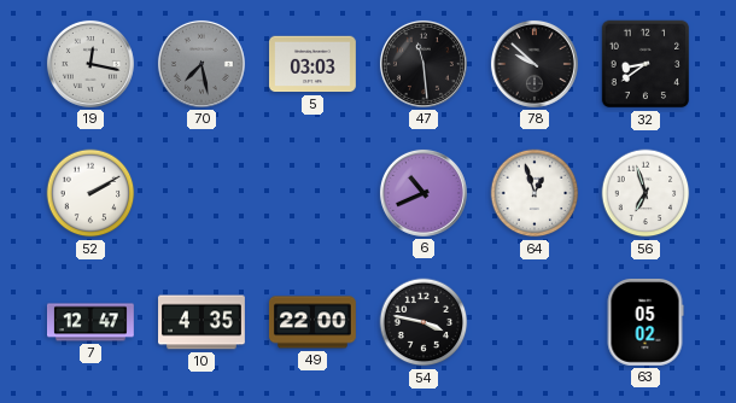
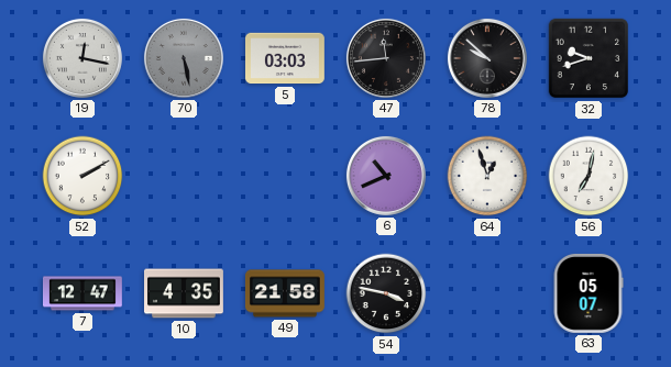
70: 7:28 -> 5:28
47: 11:29 -> 11:44
32: 8:39 -> 9:42
56: 6:57 -> 7:02
49: 22:00 -> 21:58
63: 05:02 -> 05:07
